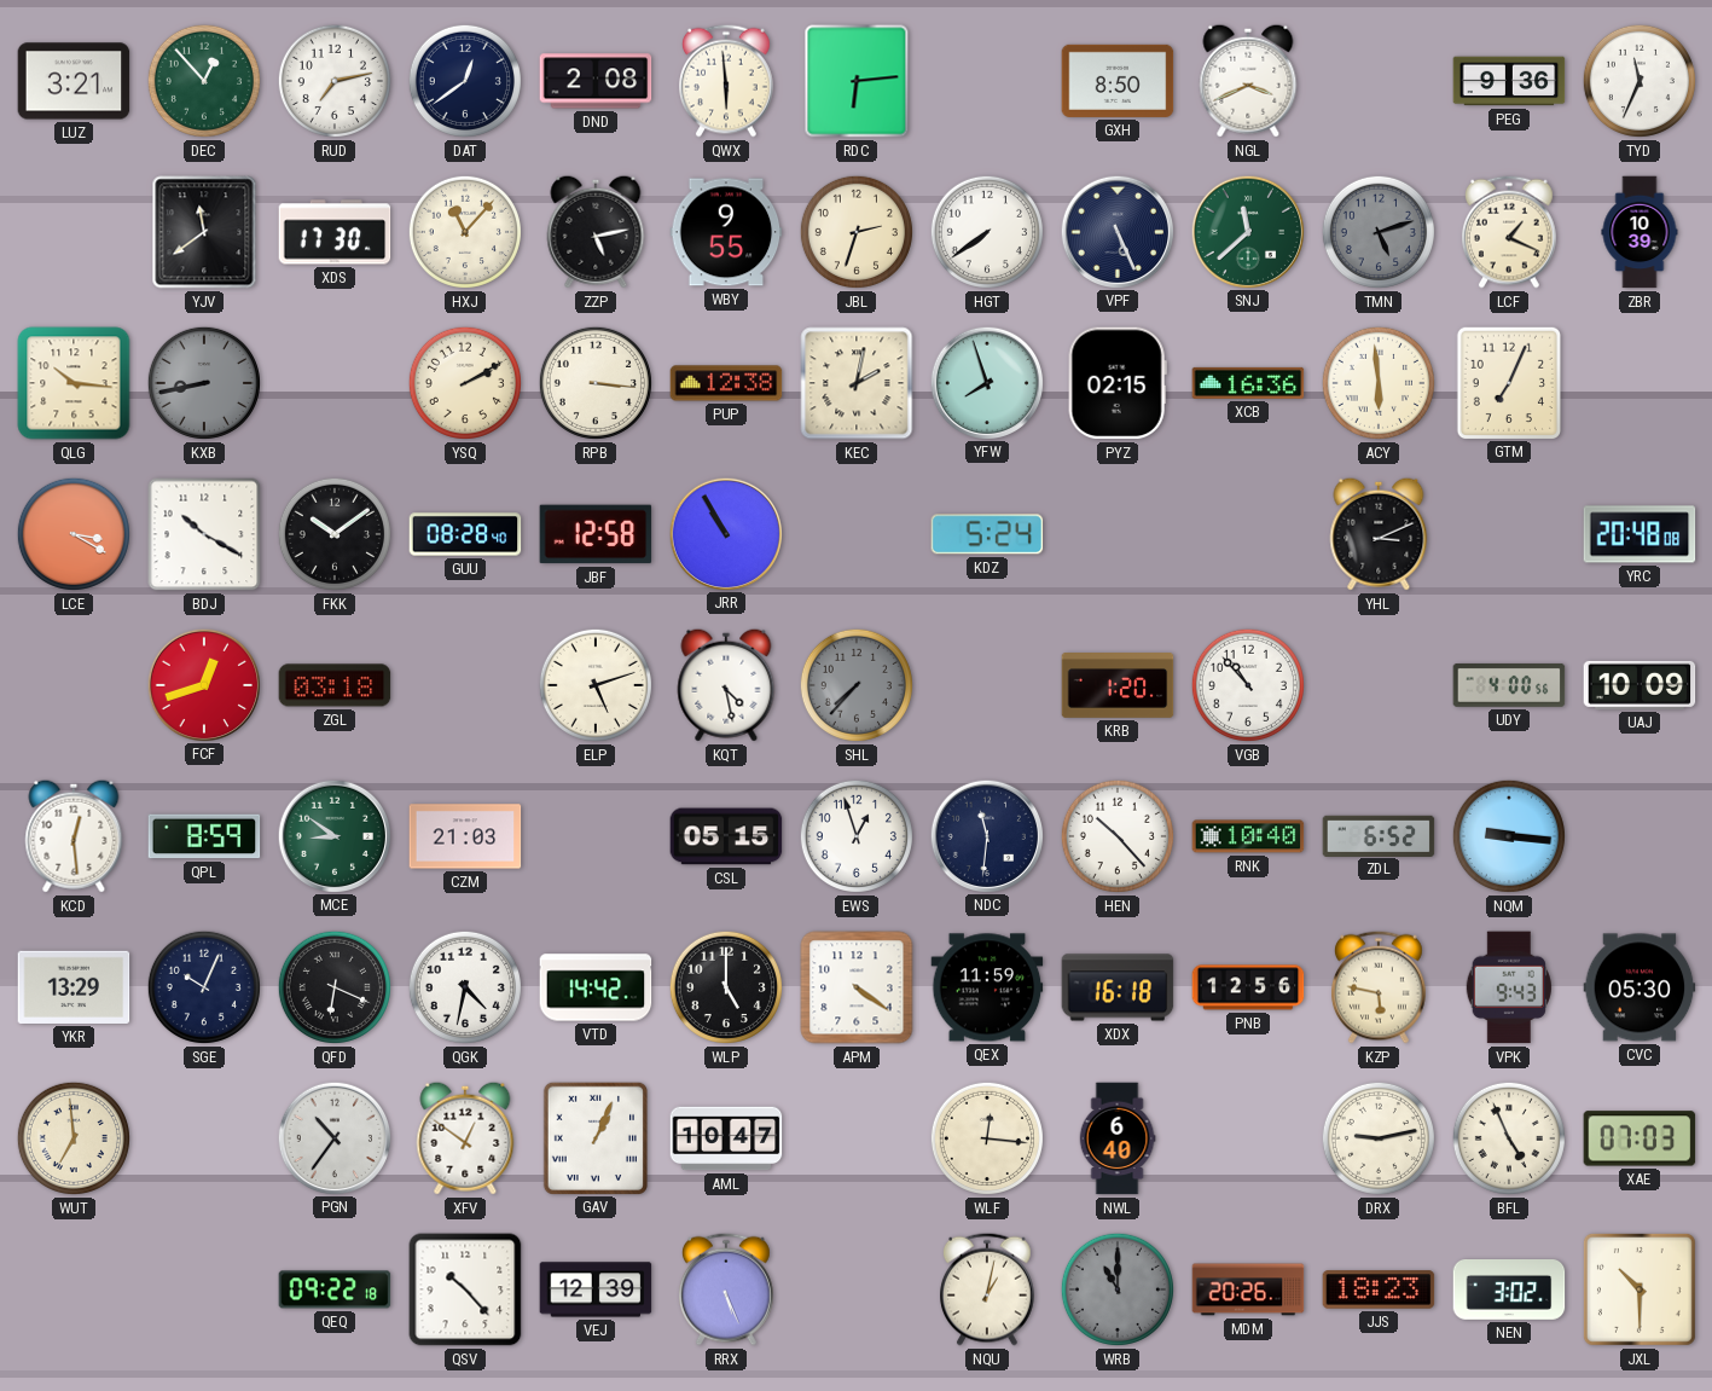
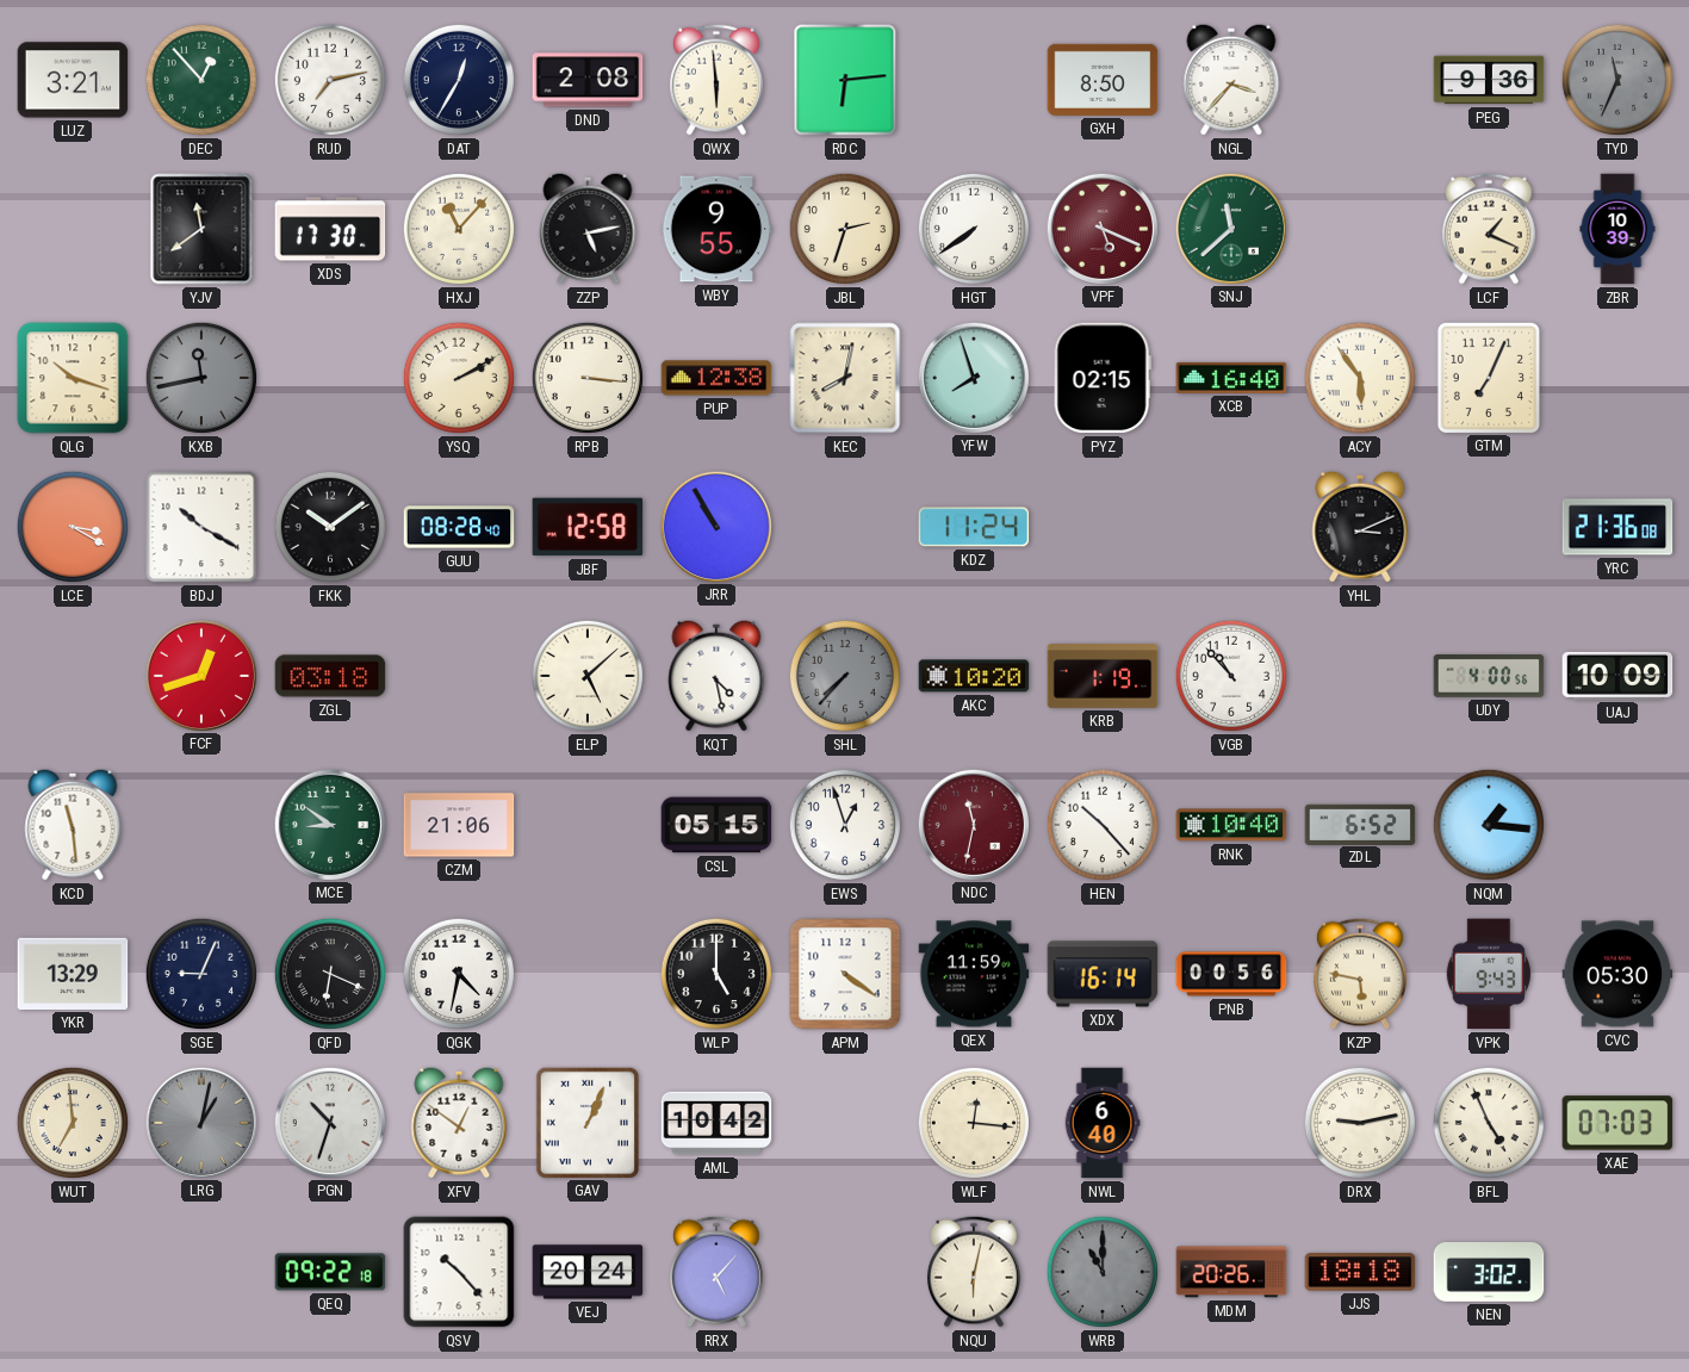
DAT: 12:39 -> 12:35
NGL: 3:41 -> 3:37
TYD dial: white -> grey
VPF: 5:26 -> 5:19
VPF dial: navy -> burgundy
TMN: 5:12 -> none
QLG: 10:16 -> 10:18
KXB: 8:43 -> 11:43
KEC: 2:02 -> 8:02
XCB: 16:36 -> 16:40
ACY: 5:59 -> 5:54
KDZ: 5:24 -> 11:24
YRC: 20:48 -> 21:36
ELP: 5:12 -> 5:08
AKC: none -> 10:20
KRB: 1:20 -> 1:19
KCD: 12:29 -> 11:29
QPL: 8:59 -> none
CZM: 21:03 -> 21:06
NDC: 11:31 -> 11:32
NDC dial: navy -> burgundy
NQM: 9:16 -> 1:16
SGE: 10:04 -> 9:04
VTD: 14:42 -> none
XDX: 16:18 -> 16:14
PNB: 12:56 -> 00:56
LRG: none -> 1:02
PGN: 10:36 -> 10:33
AML: 10:47 -> 10:42
VEJ: 12:39 -> 20:24
RRX: 5:26 -> 5:07
NQU: 1:02 -> 6:02
JJS: 18:23 -> 18:18
JXL: 10:30 -> none
